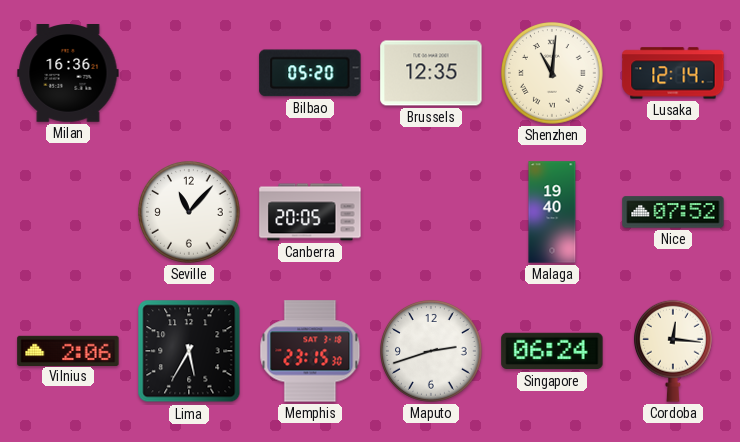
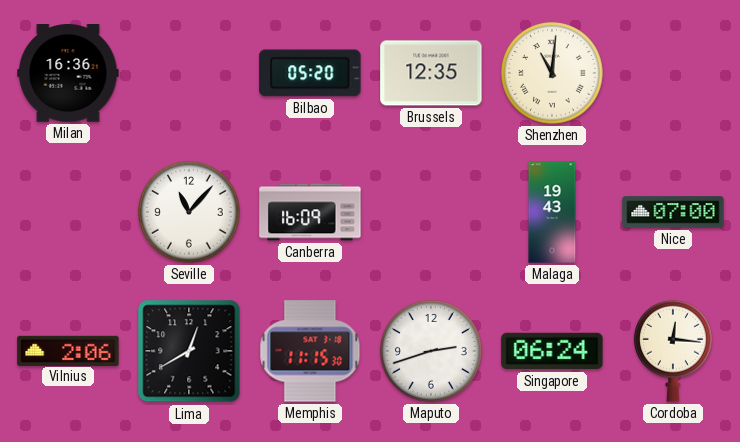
Lusaka: 12:14 -> none
Canberra: 20:05 -> 16:09
Malaga: 19:40 -> 19:43
Nice: 07:52 -> 07:00
Lima: 5:35 -> 12:40
Memphis: 23:15 -> 11:15
